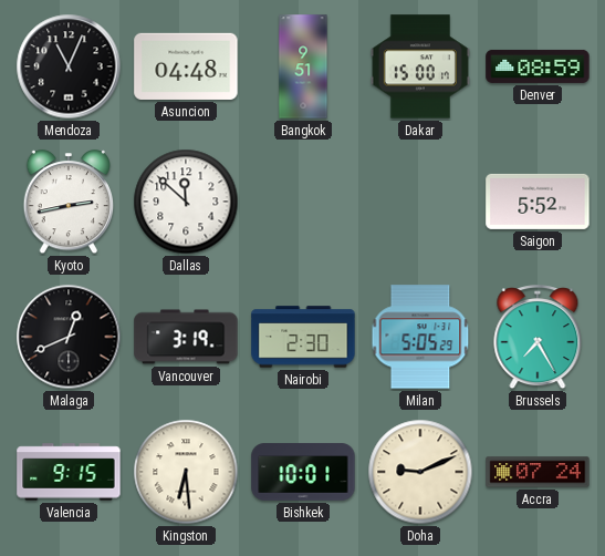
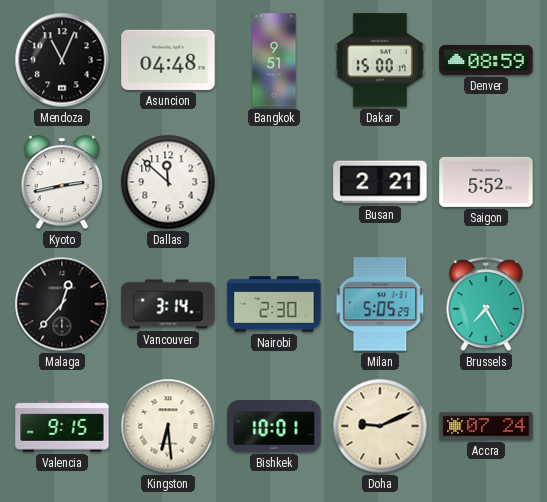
Busan: none -> 2:21
Malaga: 12:41 -> 12:37
Vancouver: 3:19 -> 3:14
